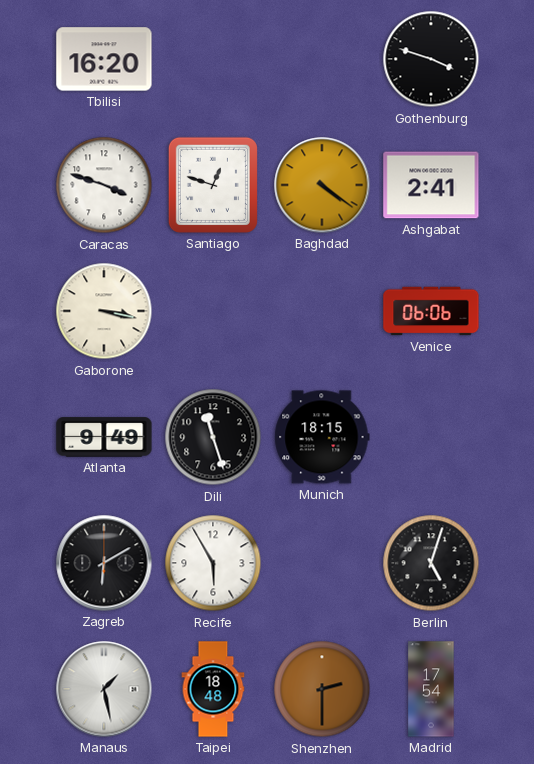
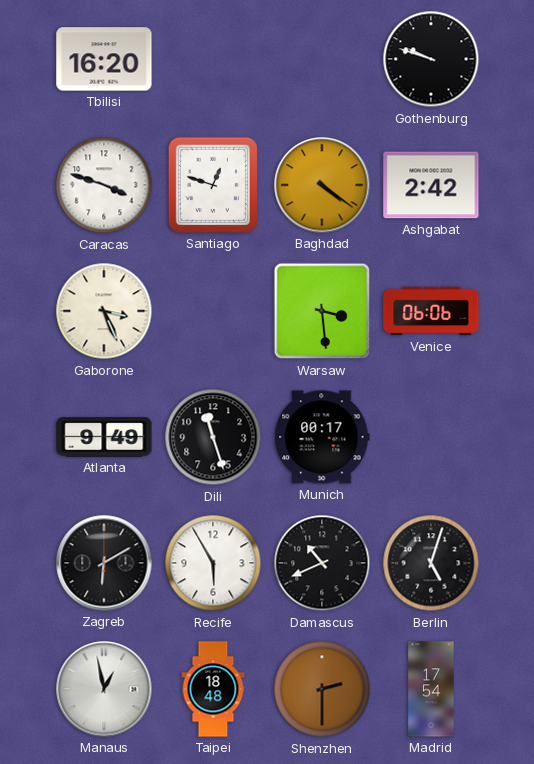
Gothenburg: 3:48 -> 9:48
Ashgabat: 2:41 -> 2:42
Gaborone: 3:17 -> 3:26
Warsaw: none -> 3:29
Munich: 18:15 -> 00:17
Damascus: none -> 10:41
Manaus: 1:28 -> 12:58
